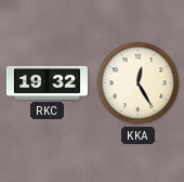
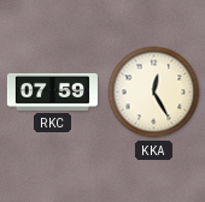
RKC: 19:32 -> 07:59
